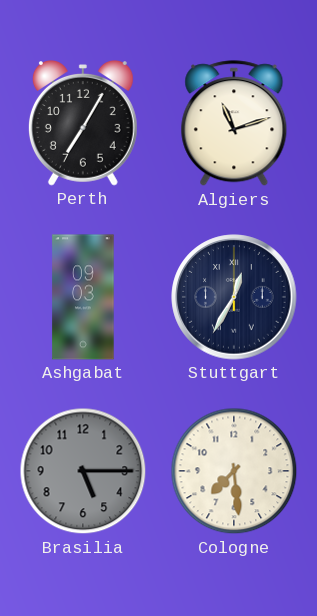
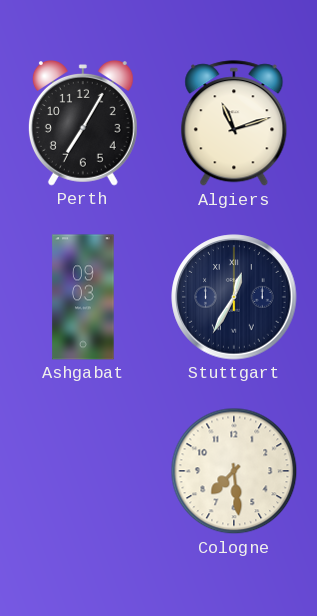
Brasilia: 5:15 -> none
